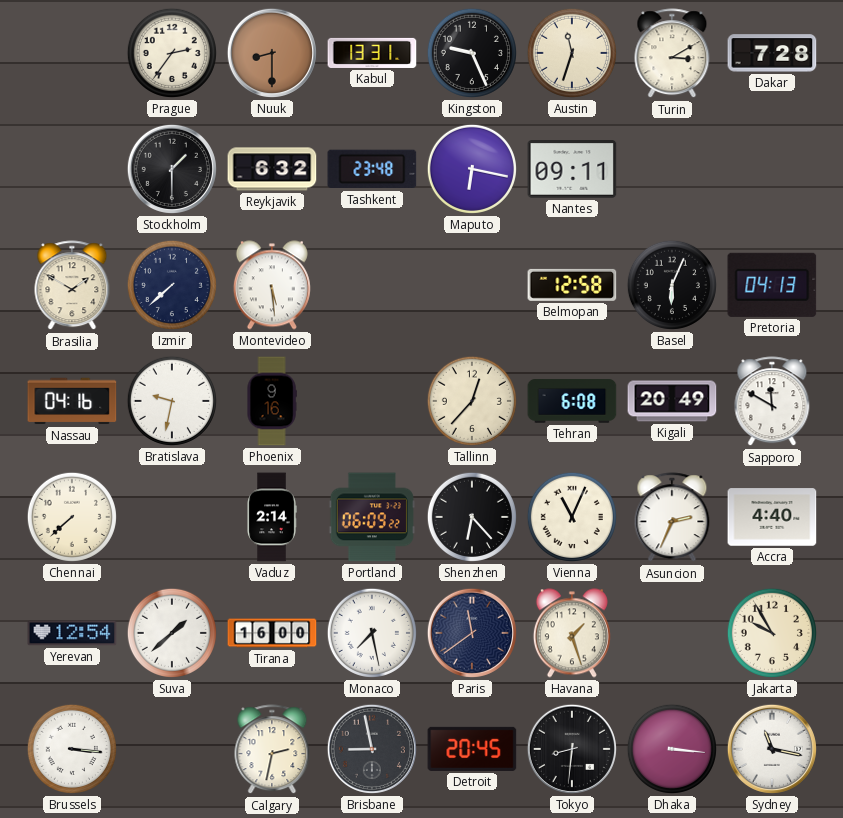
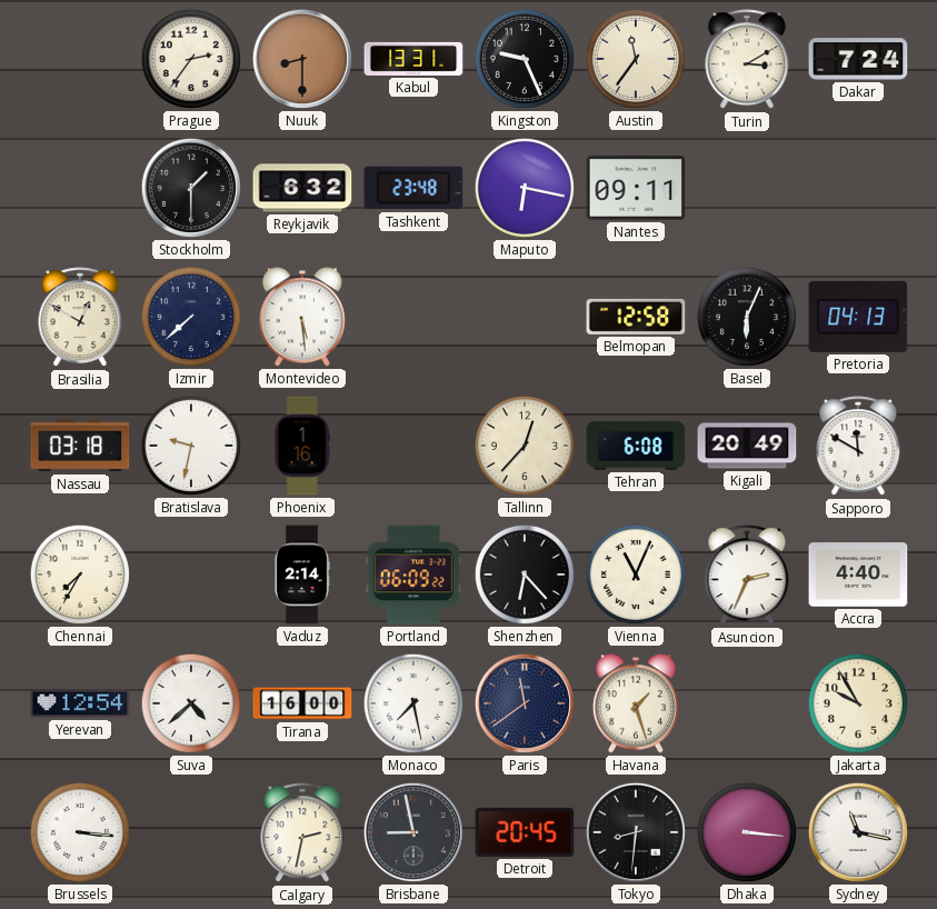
Austin: 11:33 -> 11:36
Dakar: 7:28 -> 7:24
Brasilia: 1:50 -> 12:50
Nassau: 04:16 -> 03:18
Phoenix: 9:16 -> 1:16
Chennai: 7:38 -> 7:35
Suva: 1:38 -> 4:38
